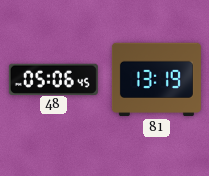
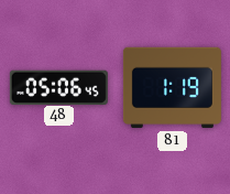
81: 13:19 -> 1:19
